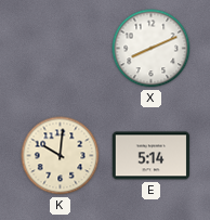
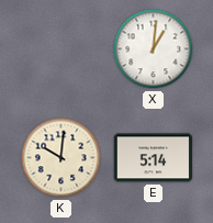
X: 8:11 -> 1:01
